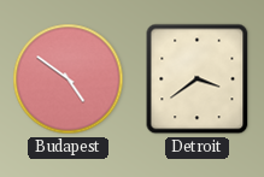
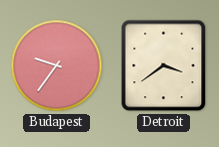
Budapest: 4:51 -> 9:36
